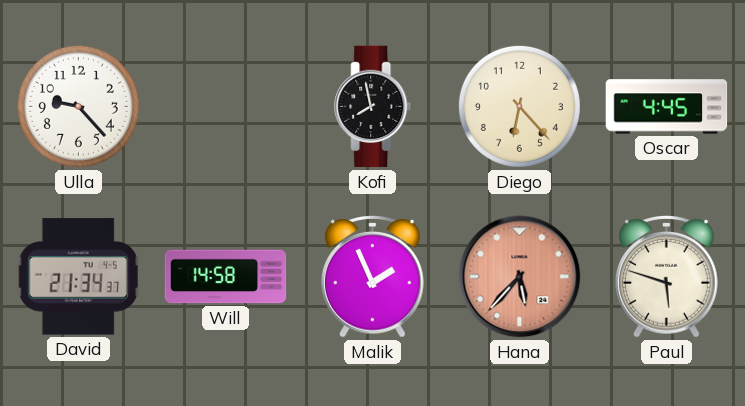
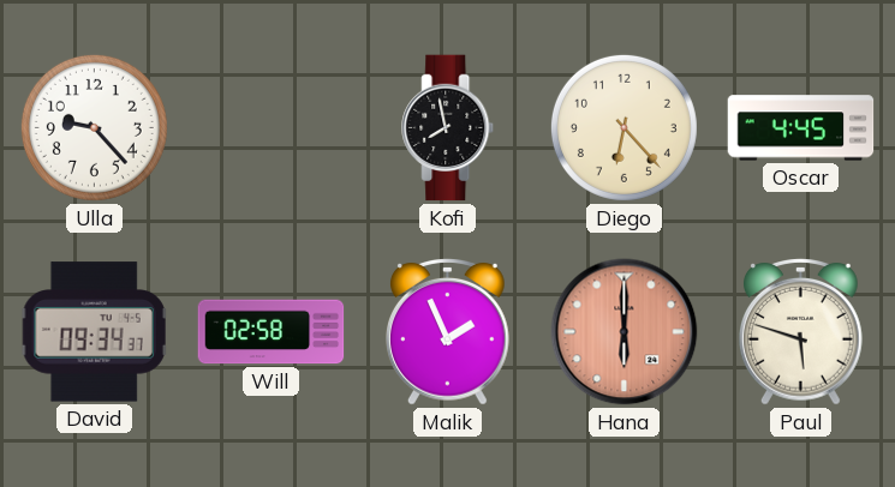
David: 21:34 -> 09:34
Will: 14:58 -> 02:58
Hana: 5:37 -> 6:00
